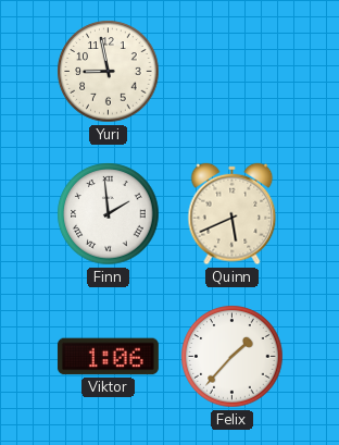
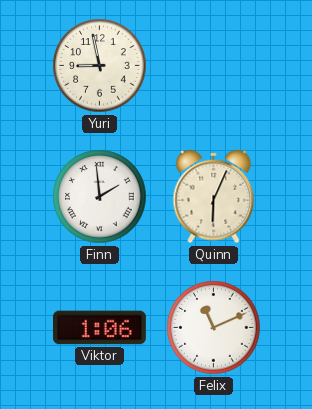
Quinn: 5:41 -> 6:04
Felix: 1:37 -> 11:11
